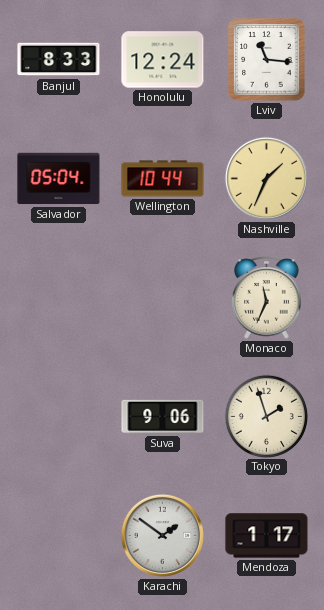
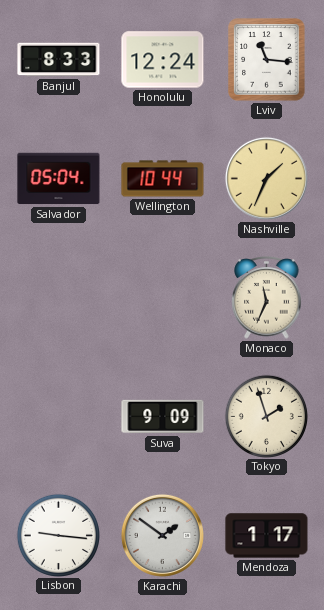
Suva: 9:06 -> 9:09
Lisbon: none -> 9:16
